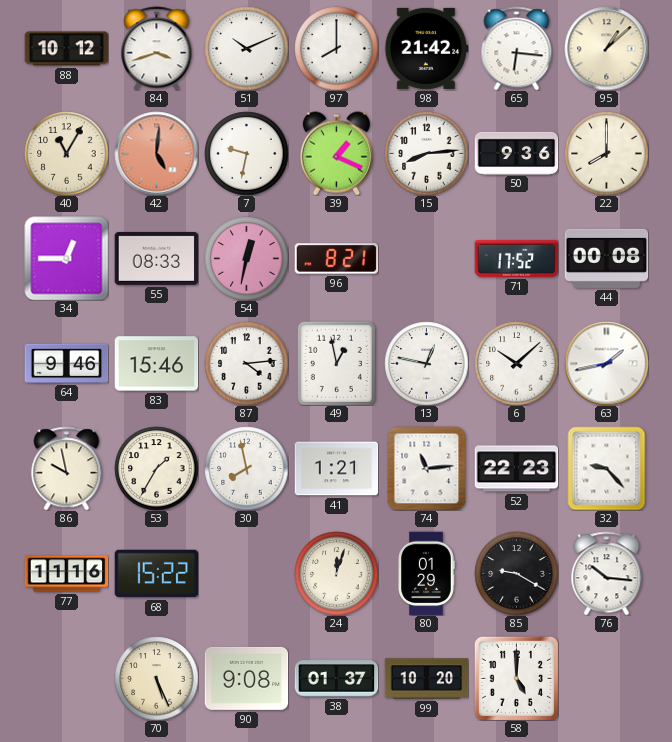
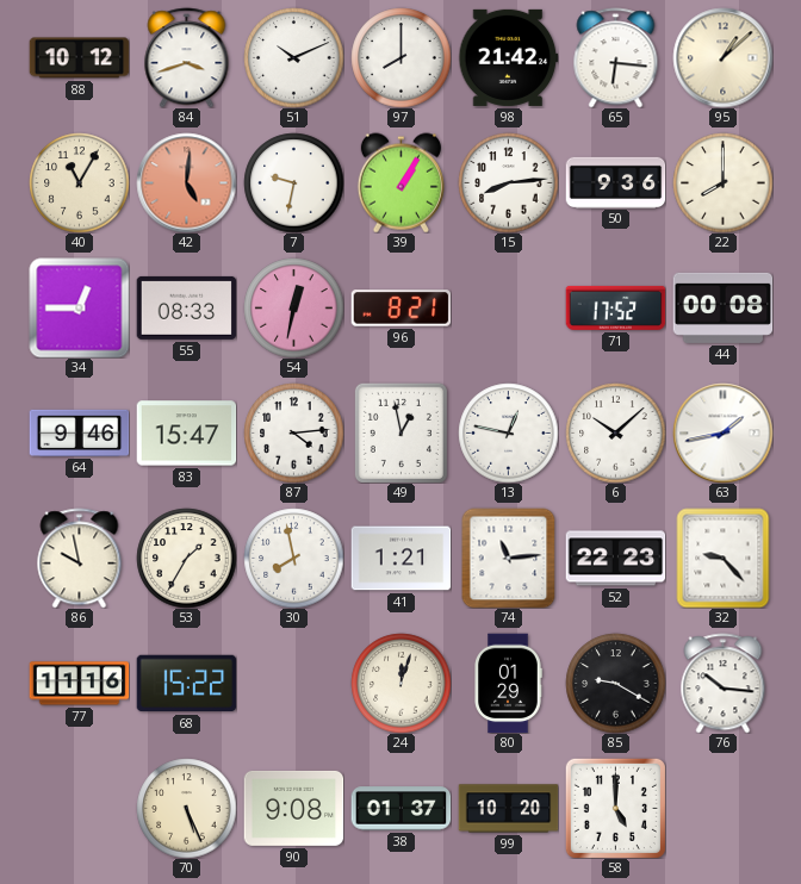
39: 1:19 -> 1:05
83: 15:46 -> 15:47
